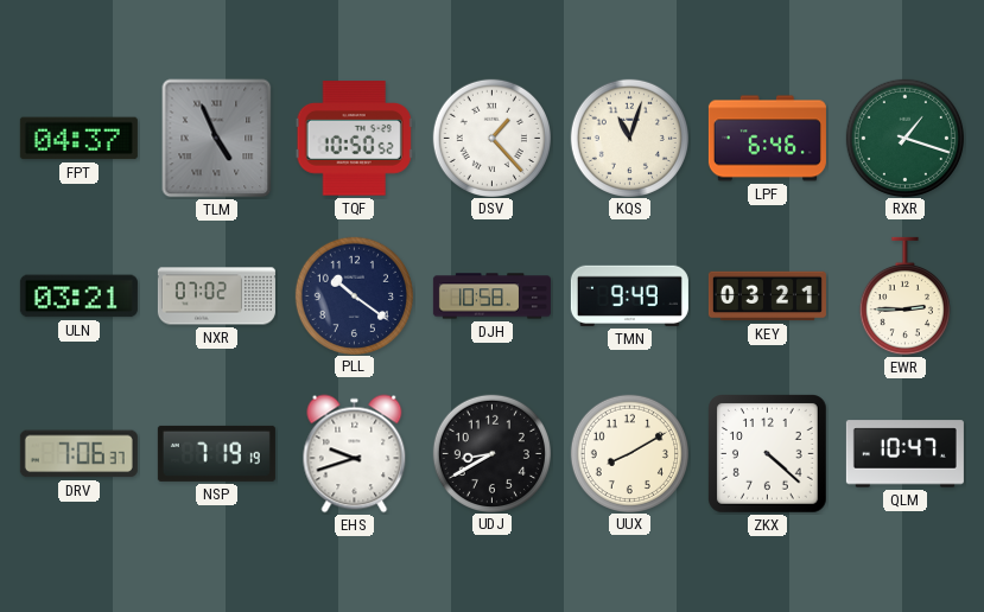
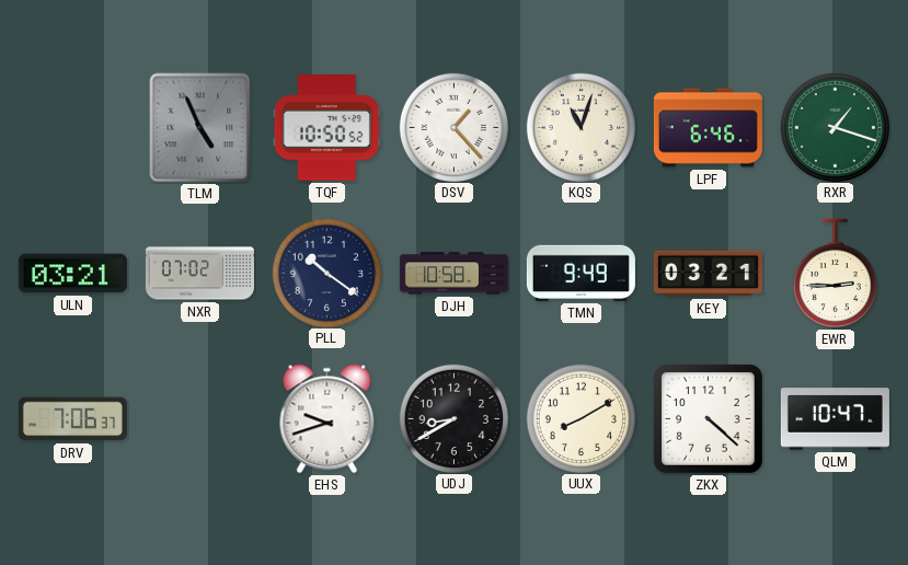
FPT: 04:37 -> none
NSP: 7:19 -> none
